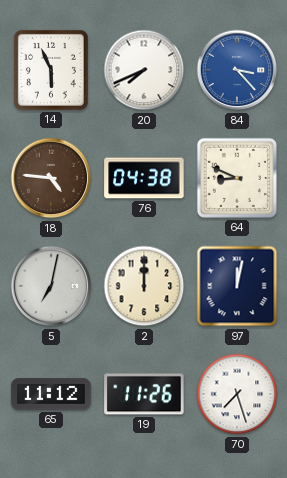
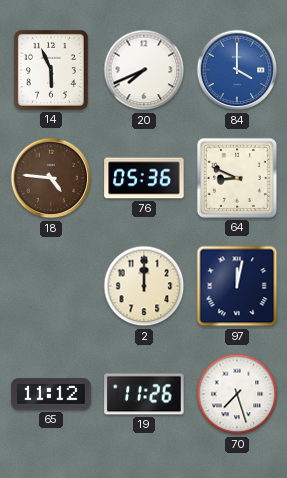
84: 3:23 -> 4:00
76: 04:38 -> 05:36
5: 7:02 -> none
